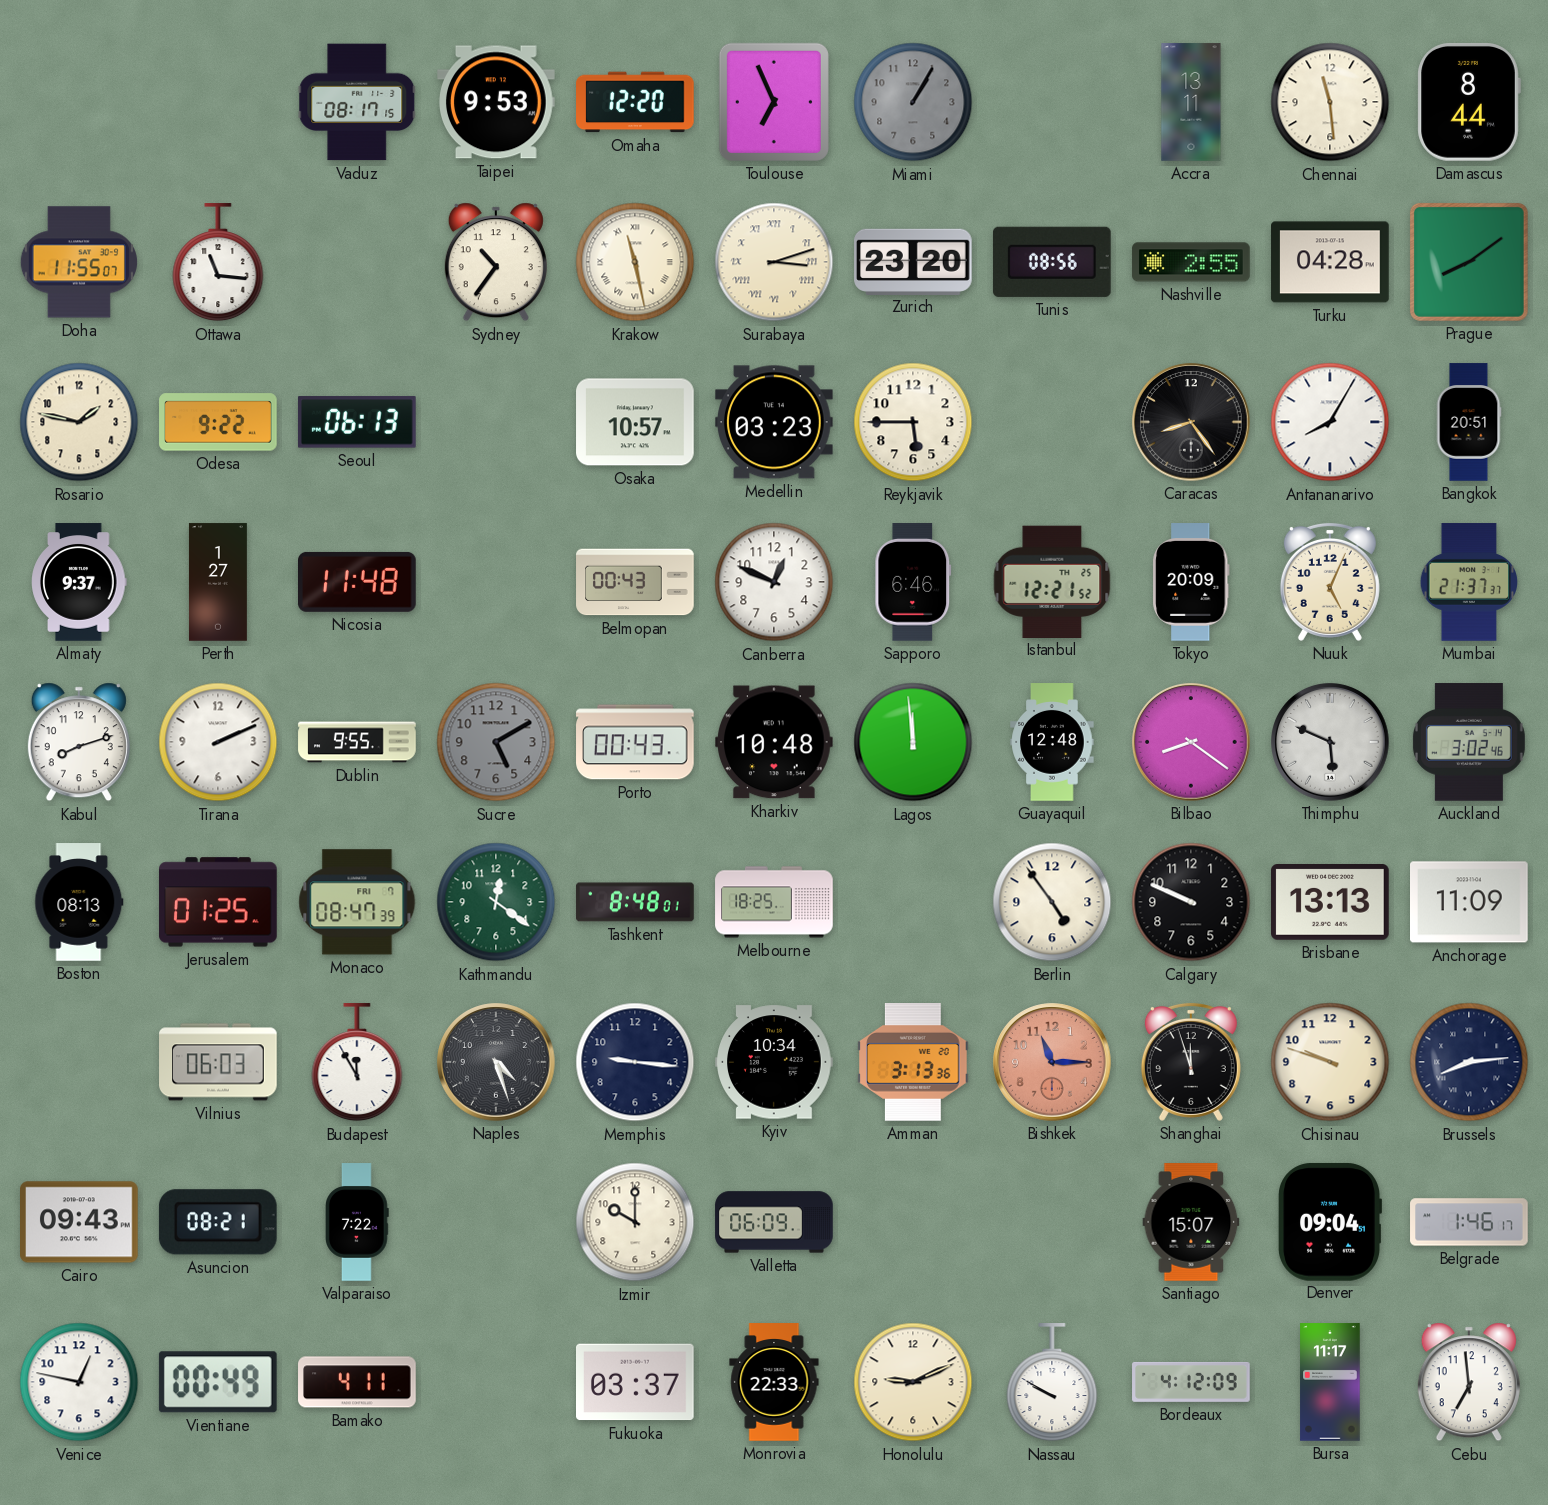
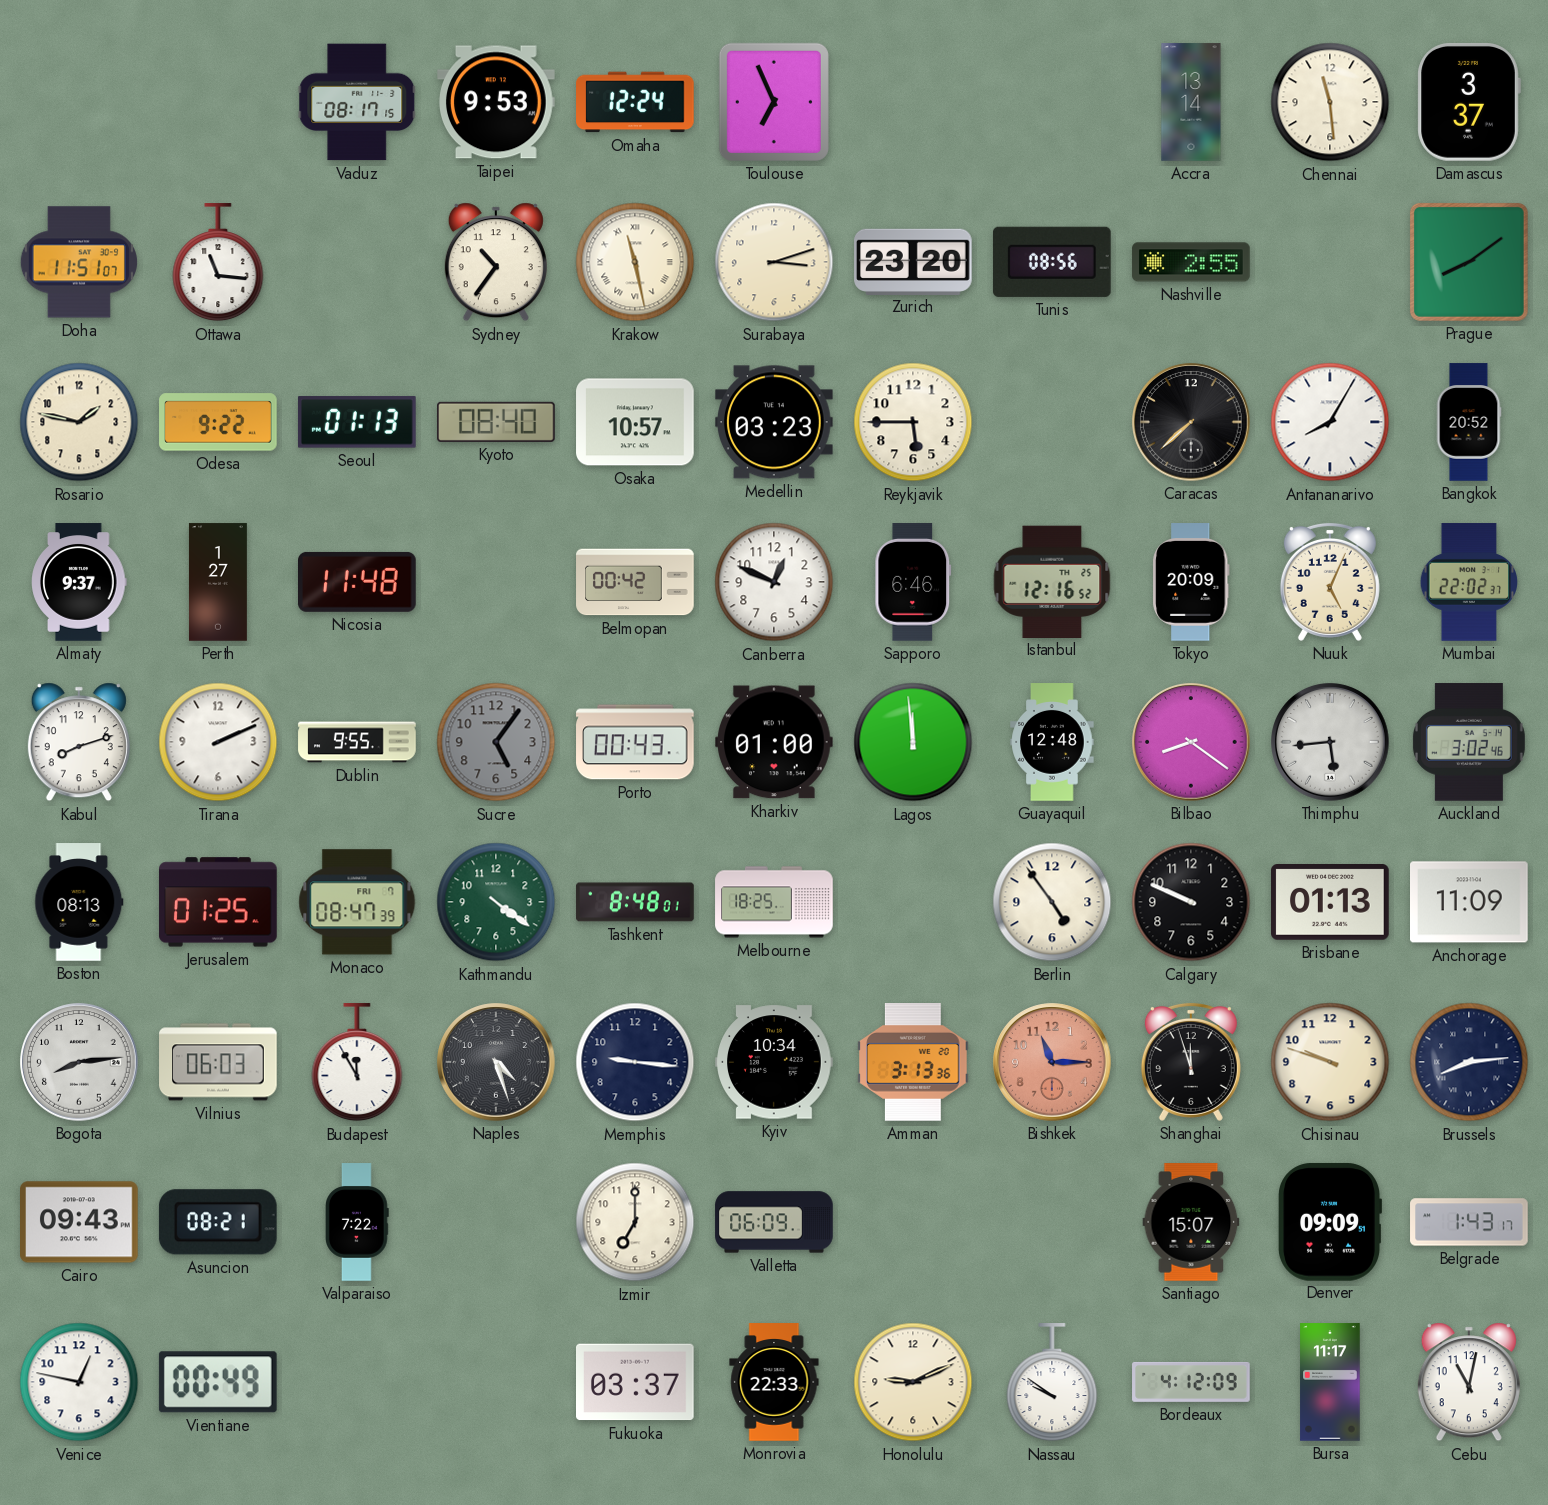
Omaha: 12:20 -> 12:24
Miami: 1:05 -> none
Accra: 13:11 -> 13:14
Damascus: 8:44 -> 3:37
Doha: 11:55 -> 11:51
Surabaya numerals: Roman -> Arabic
Turku: 04:28 -> none
Seoul: 06:13 -> 01:13
Kyoto: none -> 08:40
Caracas: 8:24 -> 7:38
Bangkok: 20:51 -> 20:52
Belmopan: 00:43 -> 00:42
Istanbul: 12:21 -> 12:16
Mumbai: 21:37 -> 22:02
Sucre: 5:10 -> 5:06
Kharkiv: 10:48 -> 01:00
Thimphu: 5:49 -> 5:44
Kathmandu: 12:21 -> 4:21
Brisbane: 13:13 -> 01:13
Bogota: none -> 8:14
Izmir: 10:00 -> 7:00
Denver: 09:04 -> 09:09
Belgrade: 1:46 -> 1:43
Bamako: 4:11 -> none
Nassau: 9:50 -> 9:51
Cebu: 6:59 -> 11:02
